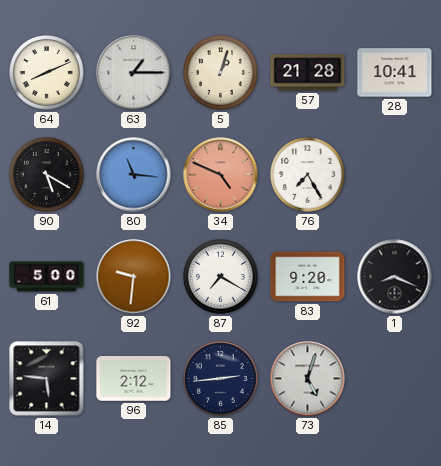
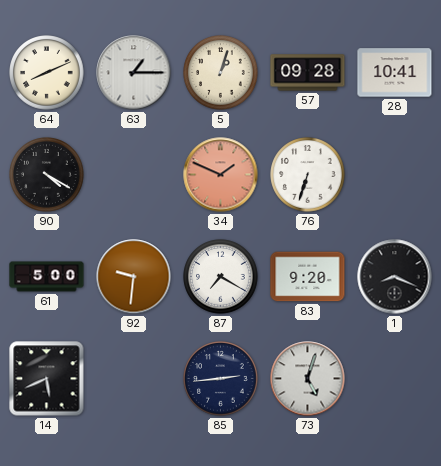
57: 21:28 -> 09:28
90: 5:20 -> 4:20
80: 11:16 -> none
34: 4:49 -> 1:49
76: 7:25 -> 6:33
14: 5:46 -> 5:41
96: 2:12 -> none
